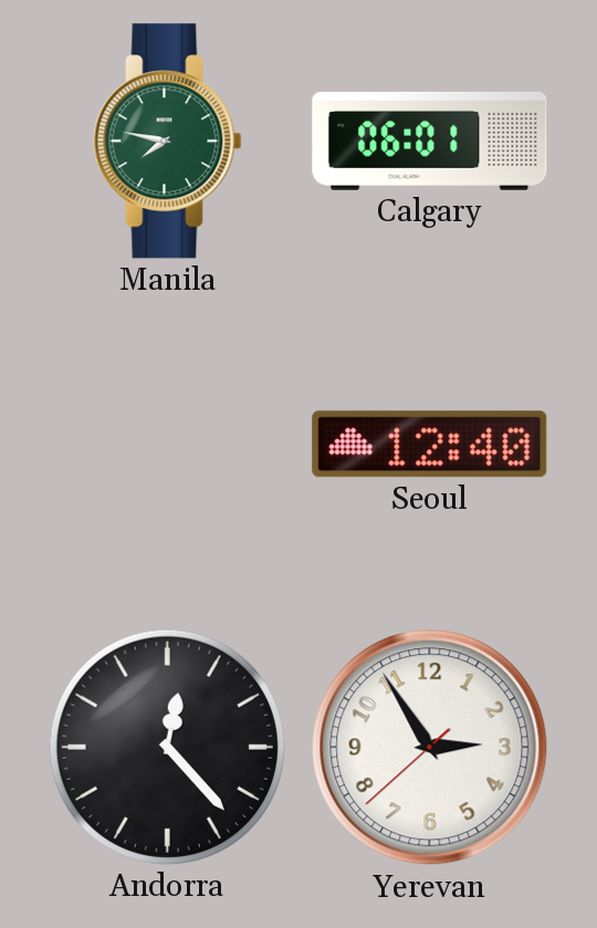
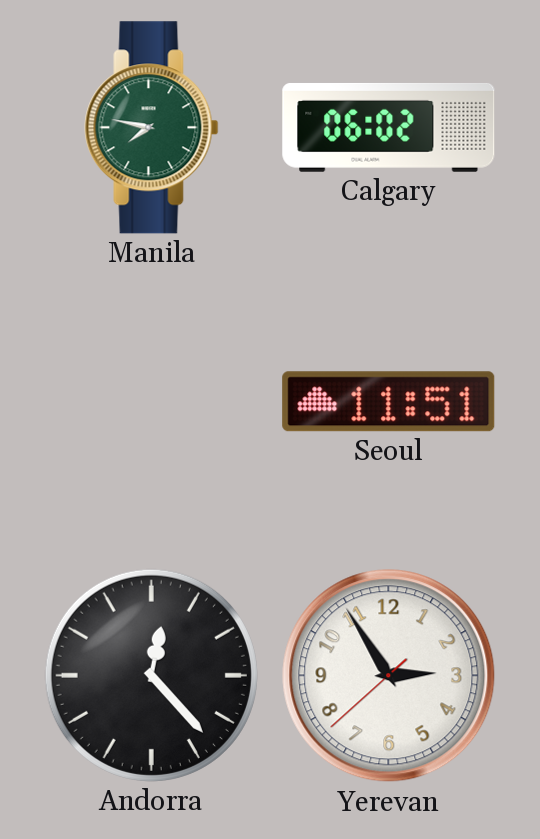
Calgary: 06:01 -> 06:02
Seoul: 12:40 -> 11:51
